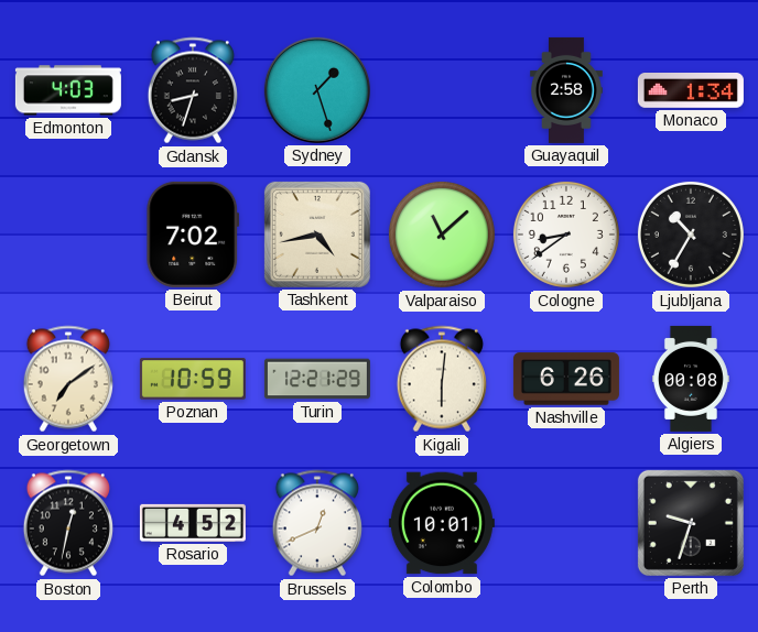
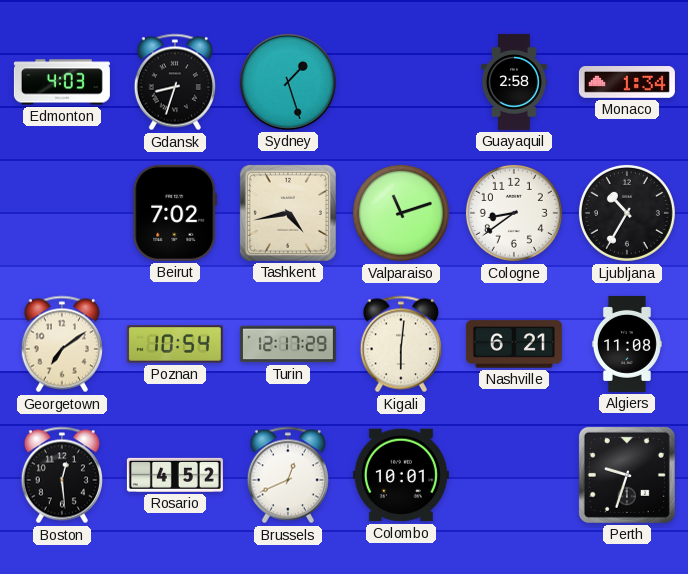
Valparaiso: 11:08 -> 11:12
Poznan: 10:59 -> 10:54
Turin: 12:21 -> 12:17
Nashville: 6:26 -> 6:21
Algiers: 00:08 -> 11:08
Boston: 12:32 -> 12:29
